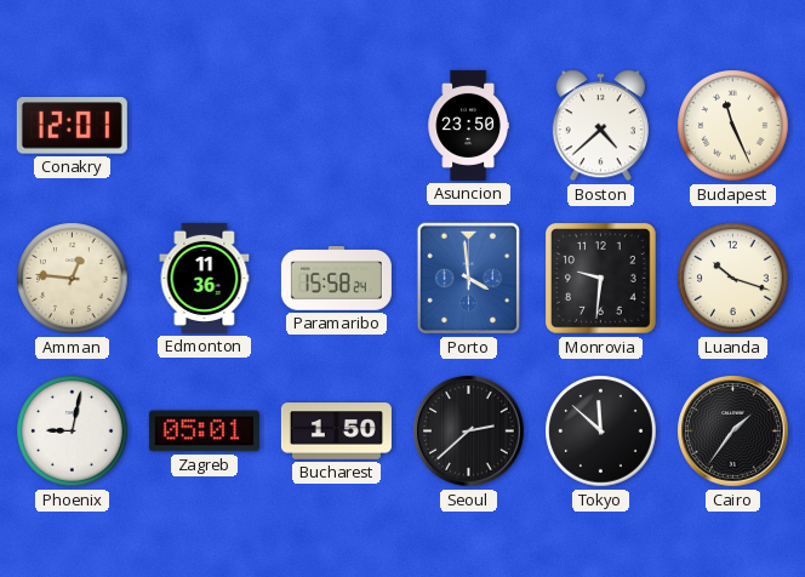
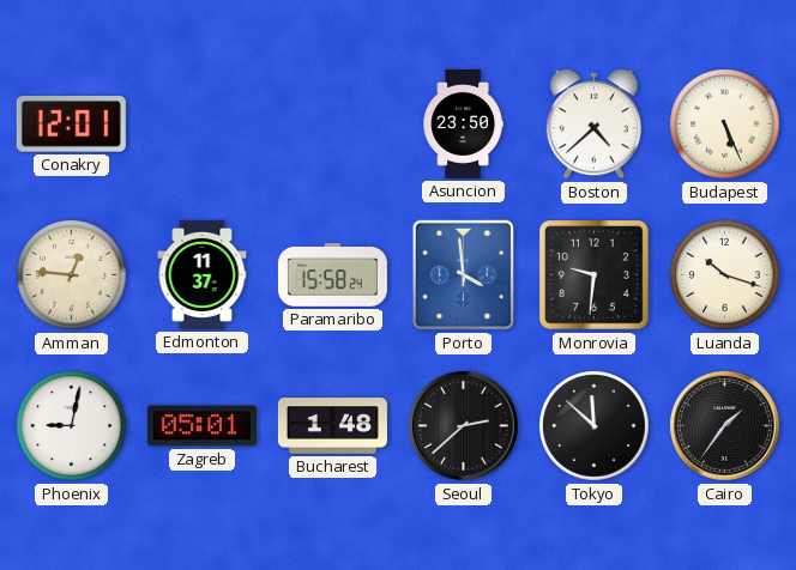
Budapest: 11:26 -> 5:26
Edmonton: 11:36 -> 11:37
Bucharest: 1:50 -> 1:48
